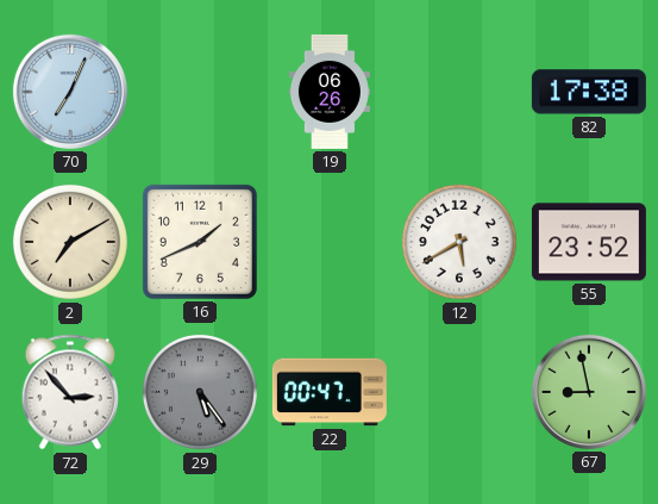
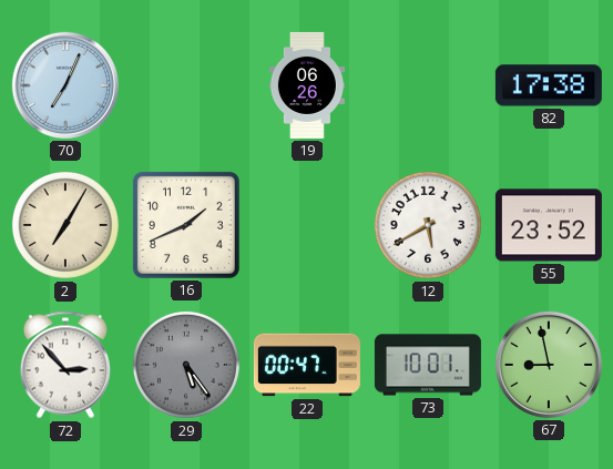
2: 7:10 -> 7:05
73: none -> 10:01
